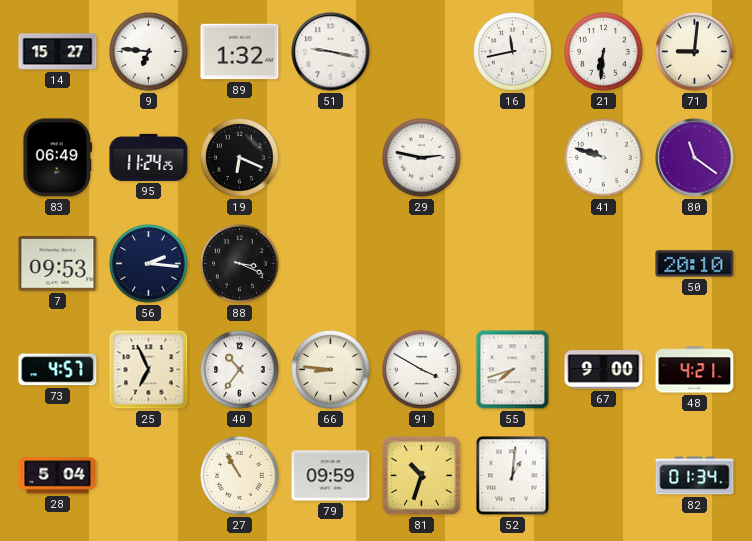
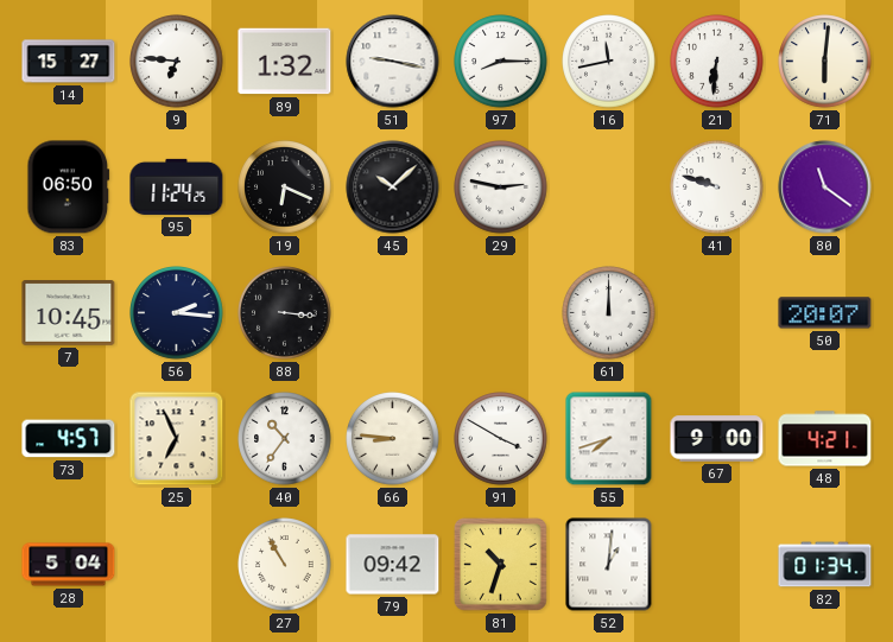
97: none -> 8:15
71: 9:01 -> 6:01
83: 06:49 -> 06:50
45: none -> 10:08
7: 09:53 -> 10:45
88: 3:19 -> 3:16
61: none -> 12:00
50: 20:10 -> 20:07
79: 09:59 -> 09:42
